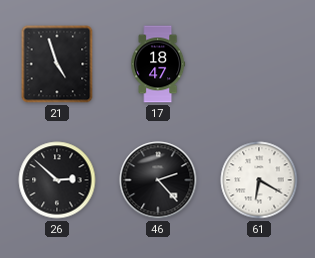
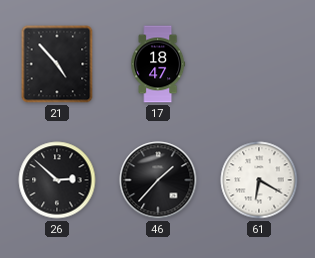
21: 4:57 -> 4:53
46: 2:23 -> 1:37
